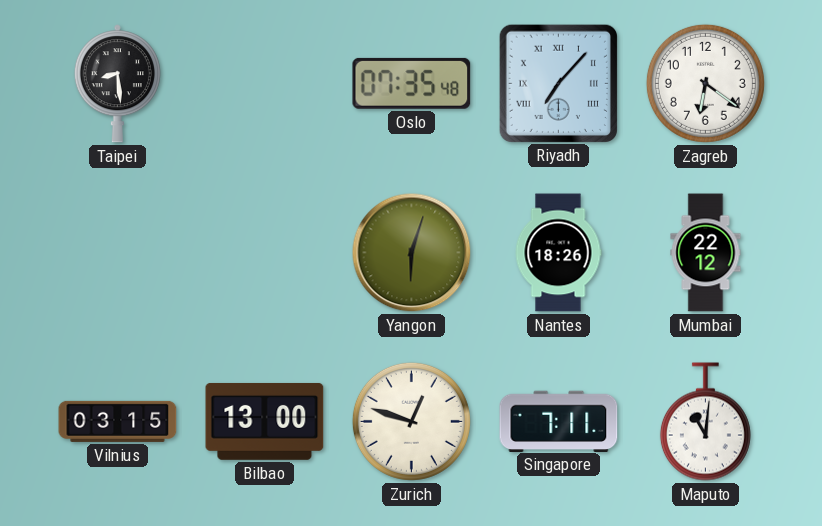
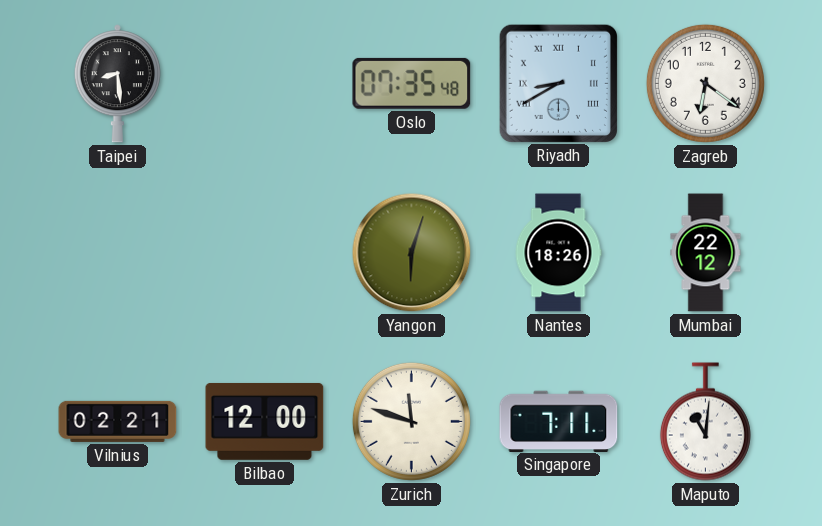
Riyadh: 7:07 -> 8:40
Vilnius: 03:15 -> 02:21
Bilbao: 13:00 -> 12:00
Zurich: 12:48 -> 11:48
